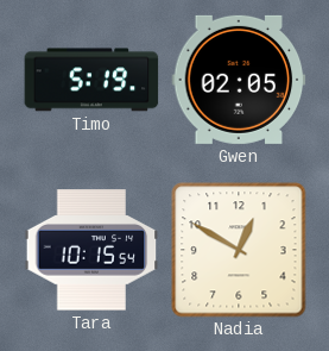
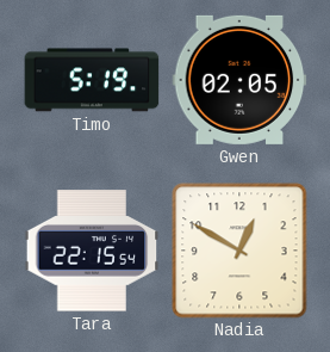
Tara: 10:15 -> 22:15
